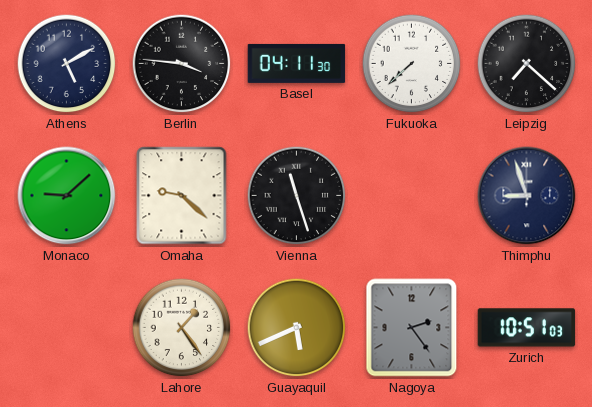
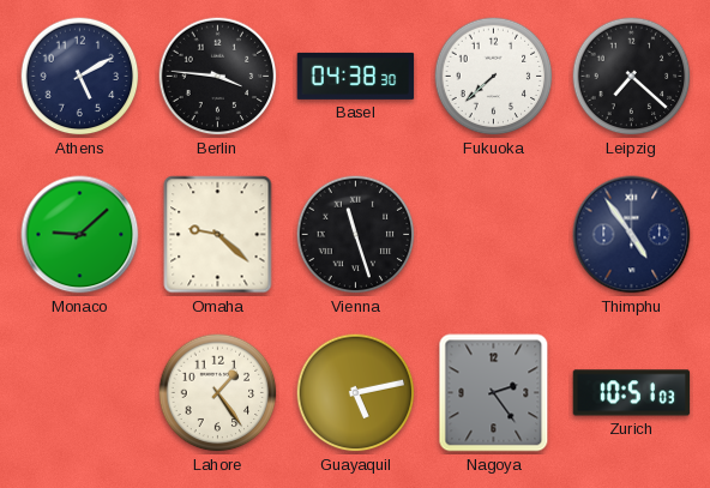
Basel: 04:11 -> 04:38
Thimphu: 8:57 -> 4:54
Guayaquil: 5:41 -> 5:13
